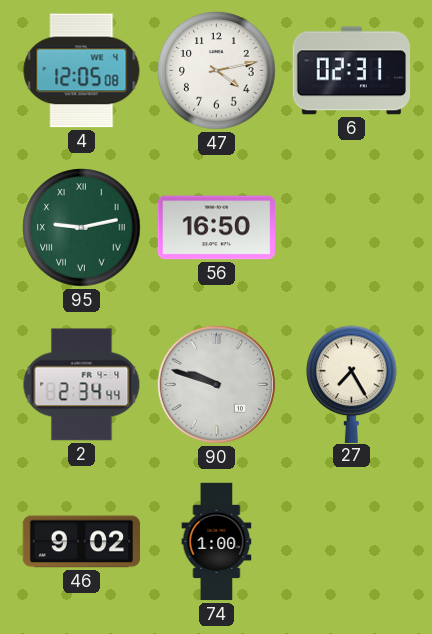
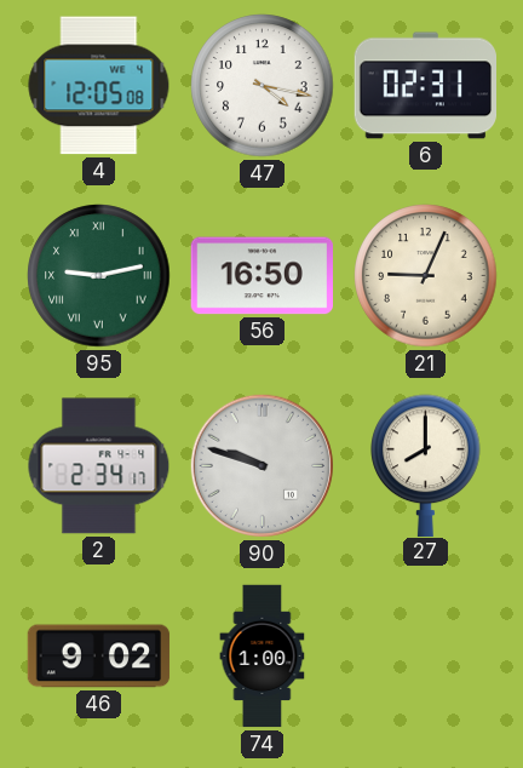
47: 4:13 -> 4:17
21: none -> 9:04
2: 2:34:44 -> 2:34:17
27: 7:25 -> 8:00
